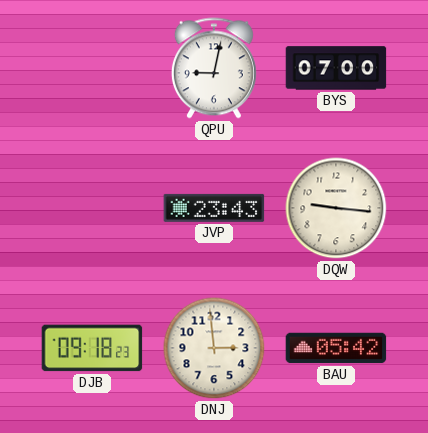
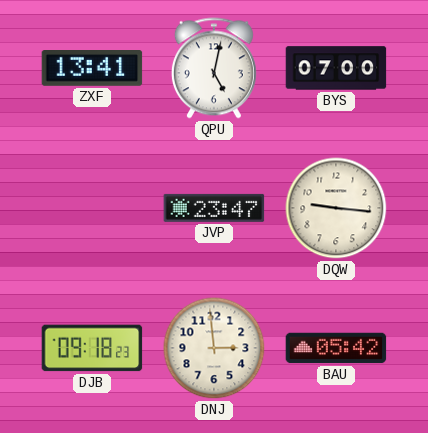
ZXF: none -> 13:41
QPU: 9:02 -> 5:02
JVP: 23:43 -> 23:47
